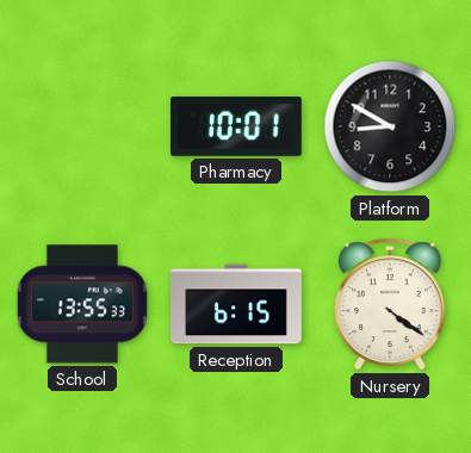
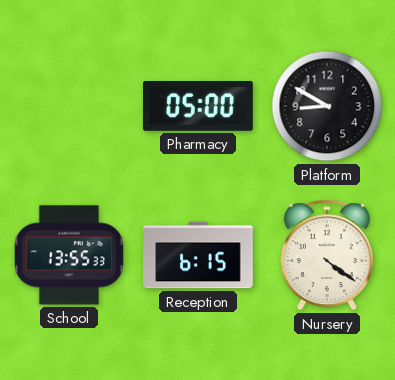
Pharmacy: 10:01 -> 05:00
